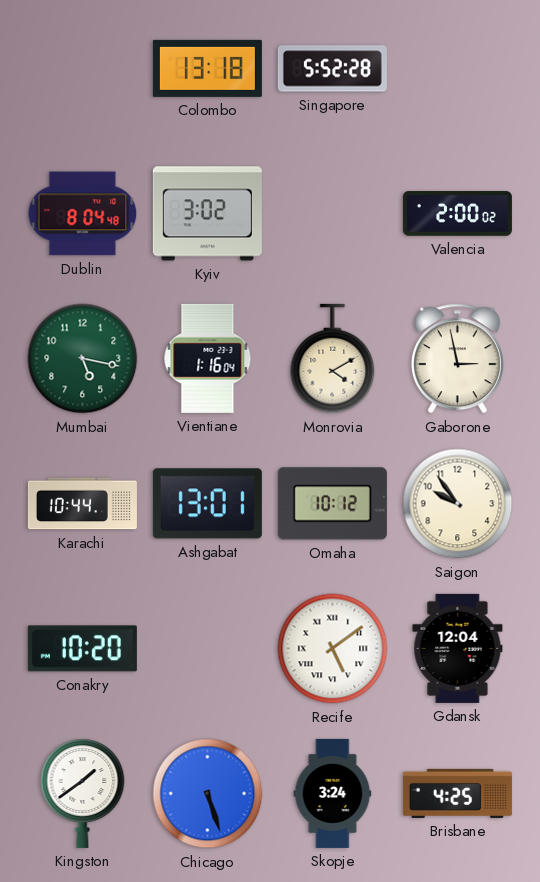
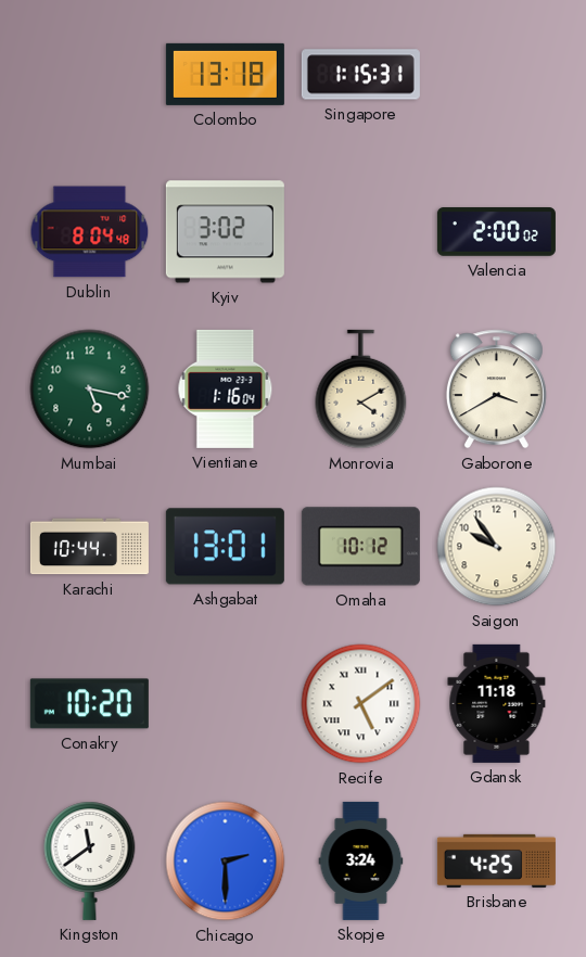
Singapore: 5:52 -> 1:15
Gaborone: 2:58 -> 3:40
Gdansk: 12:04 -> 11:18
Kingston: 1:39 -> 11:39
Chicago: 5:27 -> 2:30
